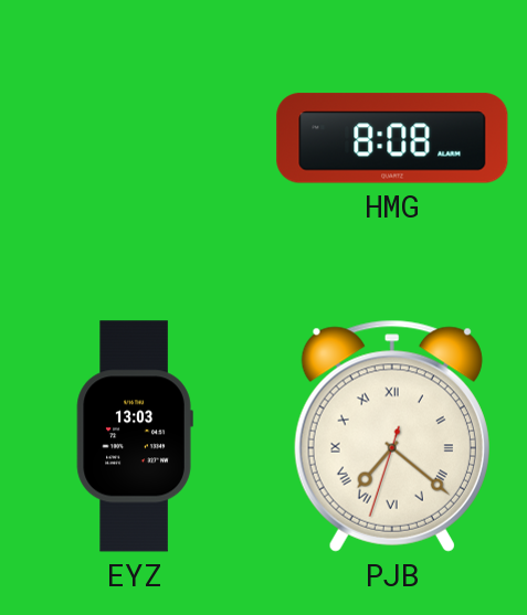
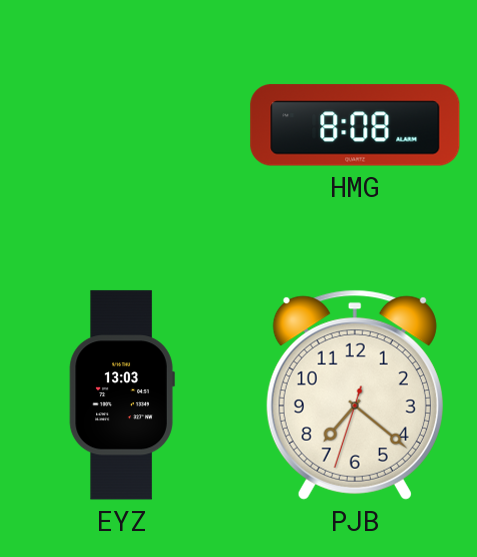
PJB numerals: Roman -> Arabic
